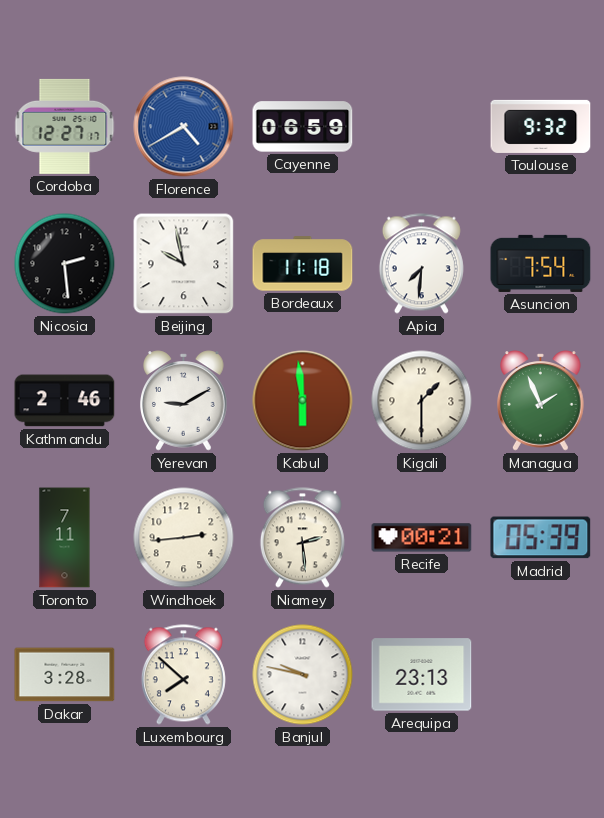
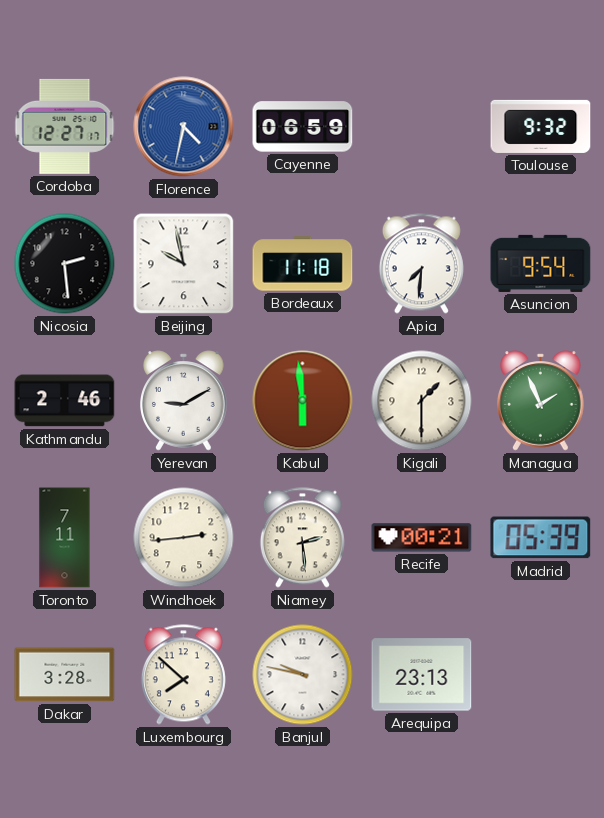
Florence: 4:40 -> 4:32
Asuncion: 7:54 -> 9:54
